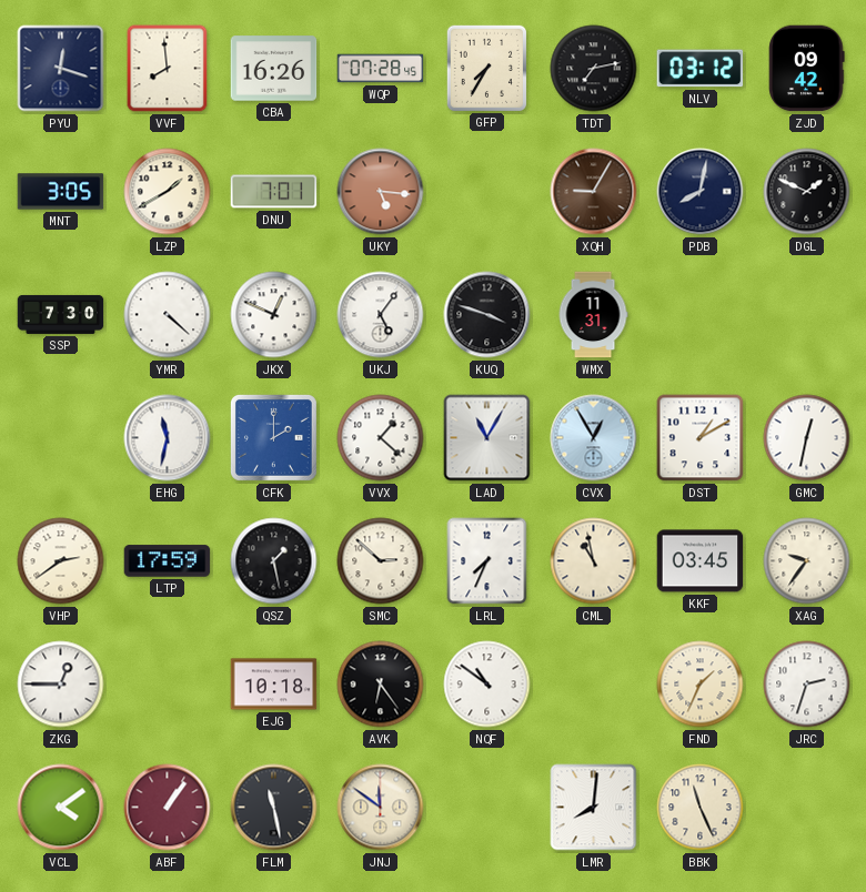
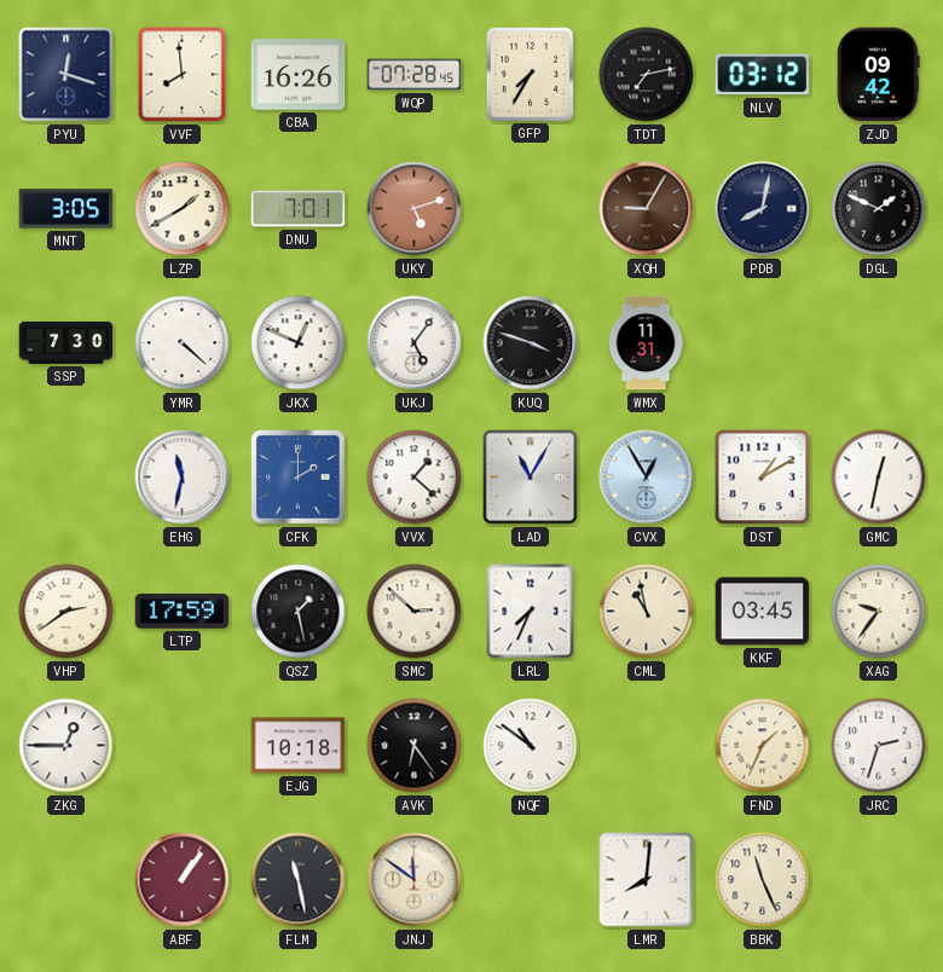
UKY: 5:16 -> 5:12
VCL: 4:09 -> none
